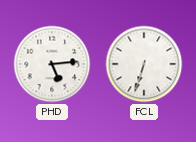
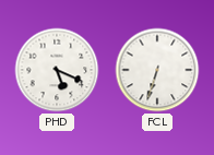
PHD: 5:14 -> 5:19
